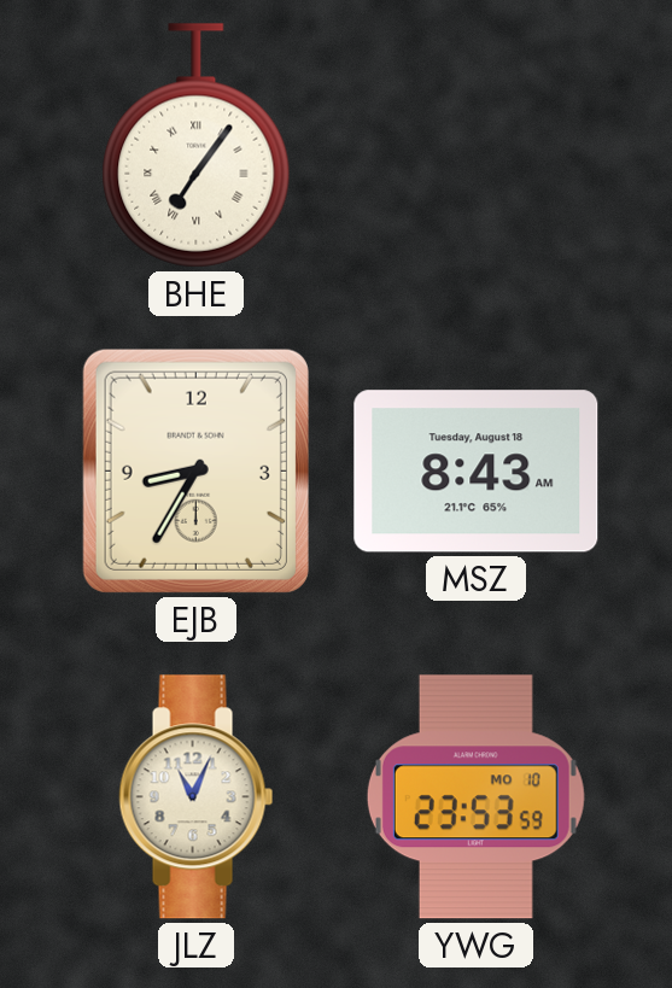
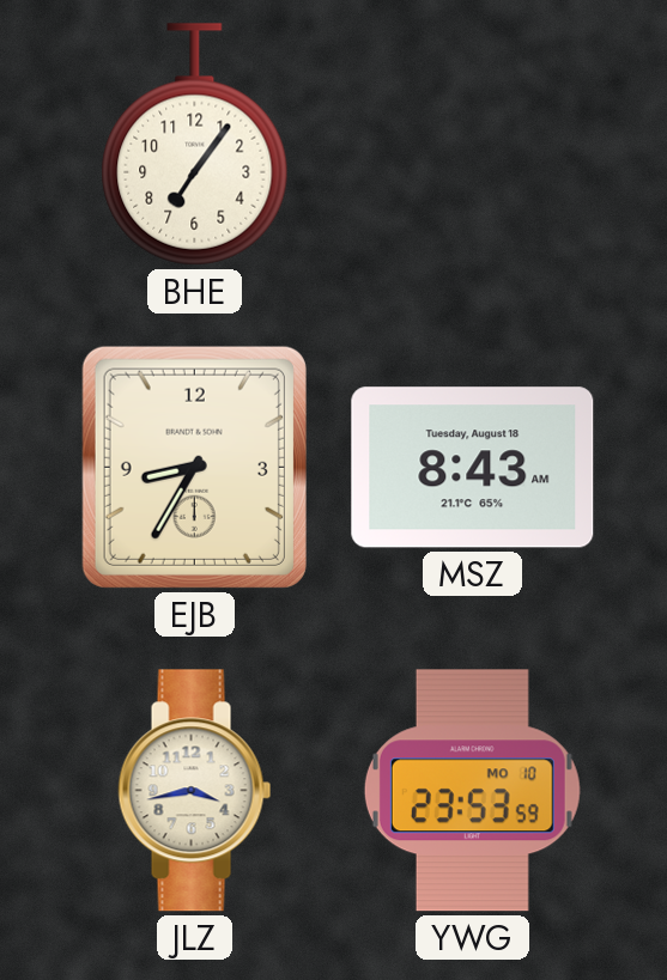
BHE numerals: Roman -> Arabic
JLZ: 11:04 -> 3:43
